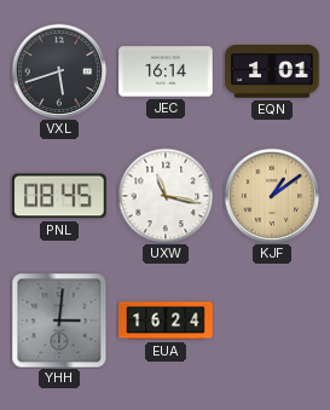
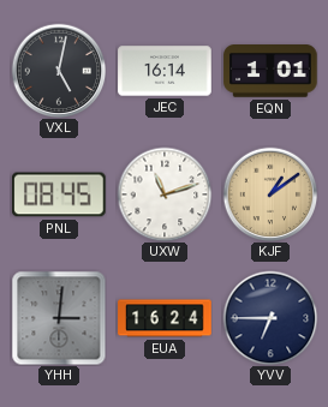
VXL: 5:42 -> 5:02
UXW: 11:17 -> 11:12
YVV: none -> 6:45
